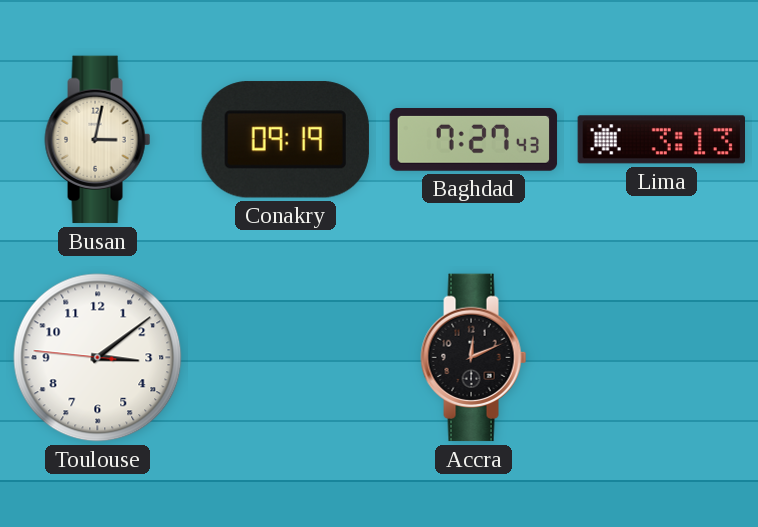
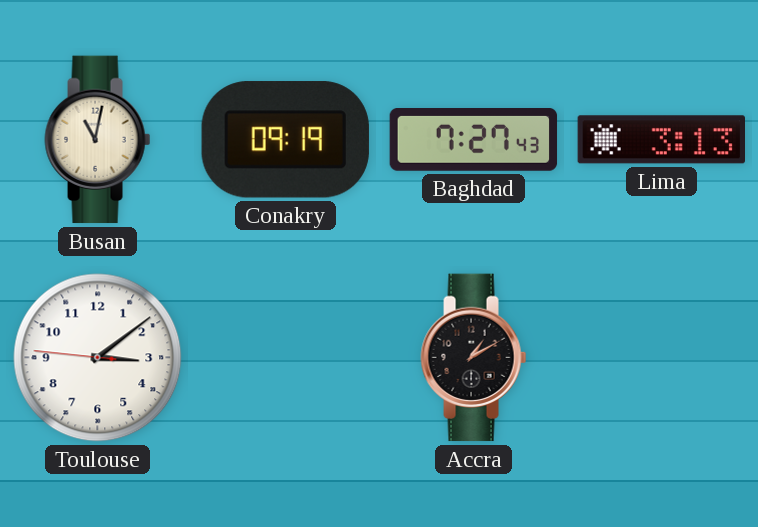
Busan: 3:02 -> 11:02
Accra: 12:11 -> 1:10
